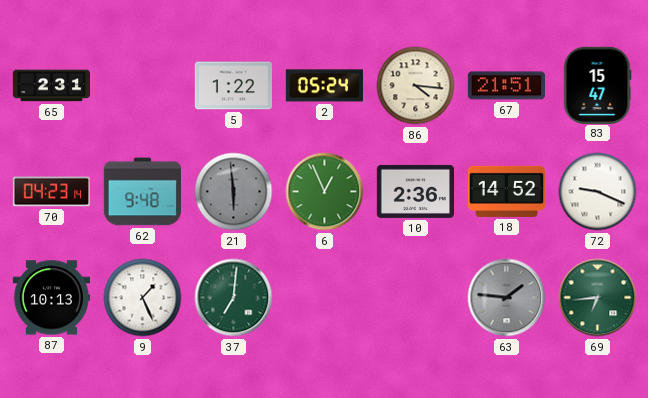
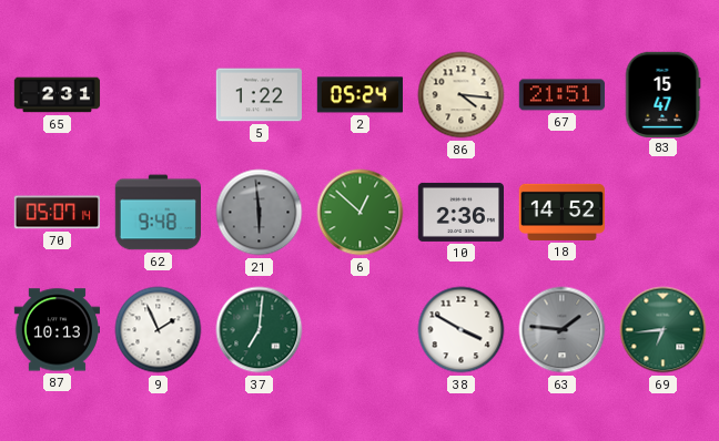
70: 04:23 -> 05:07
6: 12:56 -> 12:52
72: 9:19 -> none
9: 1:26 -> 1:56
38: none -> 3:50
